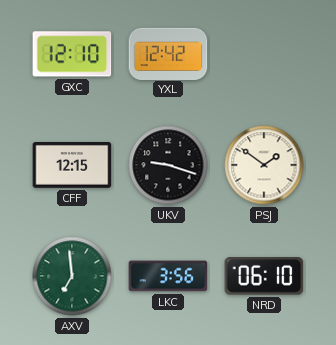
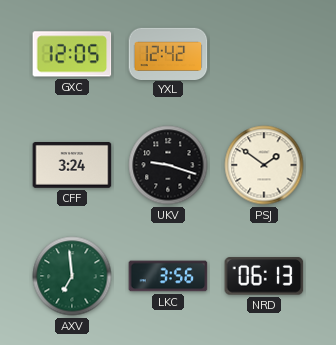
GXC: 12:10 -> 12:05
CFF: 12:15 -> 3:24
NRD: 06:10 -> 06:13
